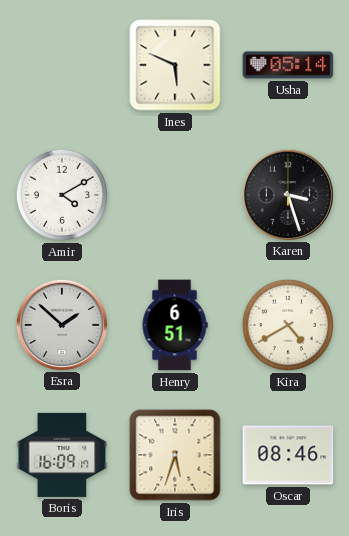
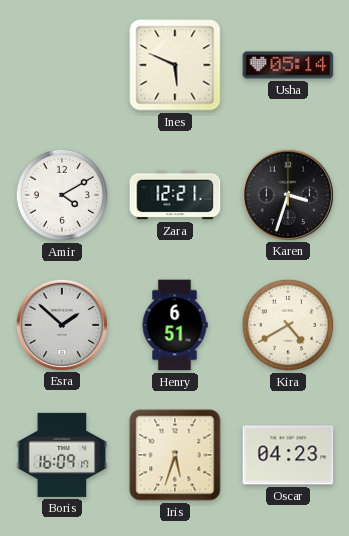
Zara: none -> 12:21
Karen: 3:27 -> 3:33
Oscar: 08:46 -> 04:23
